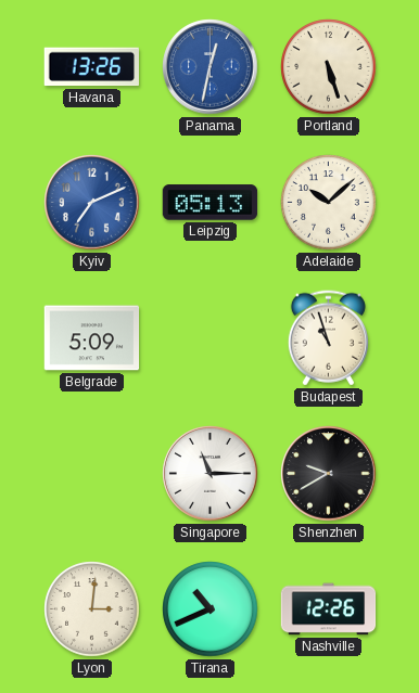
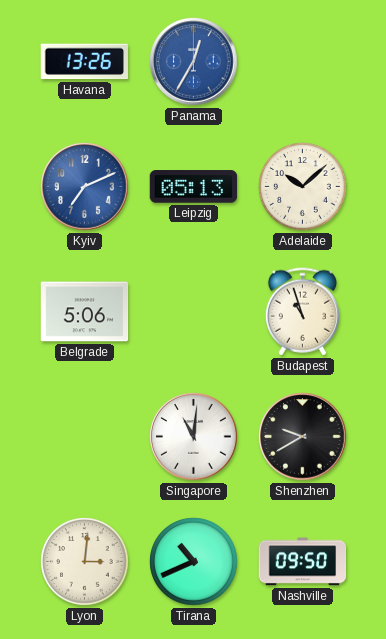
Panama: 12:32 -> 12:35
Portland: 5:27 -> none
Belgrade: 5:09 -> 5:06
Singapore: 11:15 -> 11:01
Nashville: 12:26 -> 09:50
